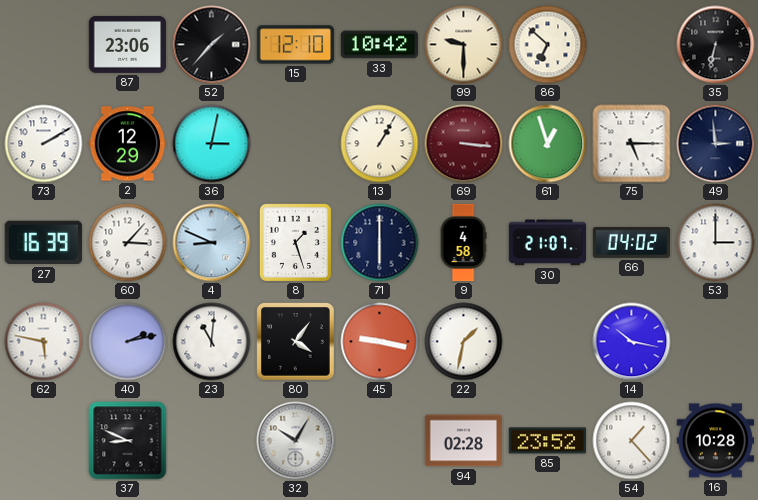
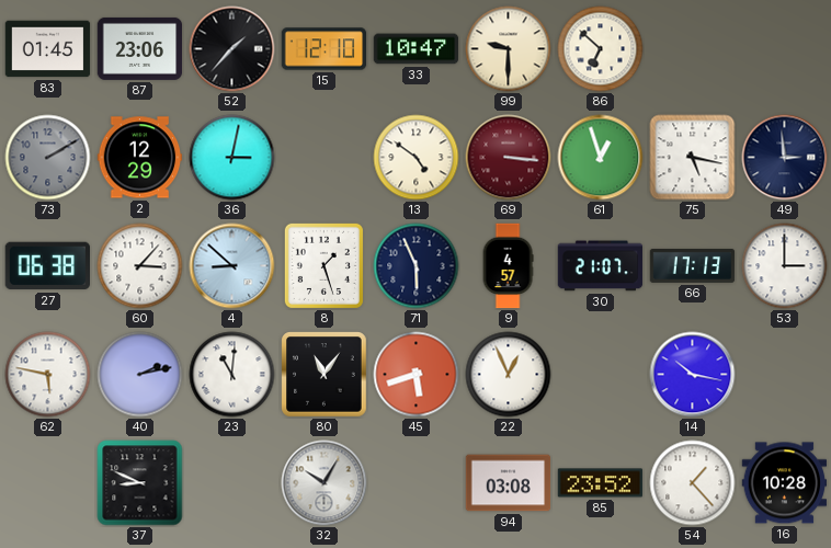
83: none -> 01:45
33: 10:42 -> 10:47
35: 6:32 -> none
73 dial: white -> grey
13: 1:05 -> 4:51
75: 5:15 -> 5:17
27: 16:39 -> 06:38
4: 8:49 -> 8:52
71: 6:00 -> 5:56
9: 4:58 -> 4:57
66: 04:02 -> 17:13
80: 4:06 -> 11:06
45: 9:17 -> 5:42
22: 1:32 -> 12:56
94: 02:28 -> 03:08
